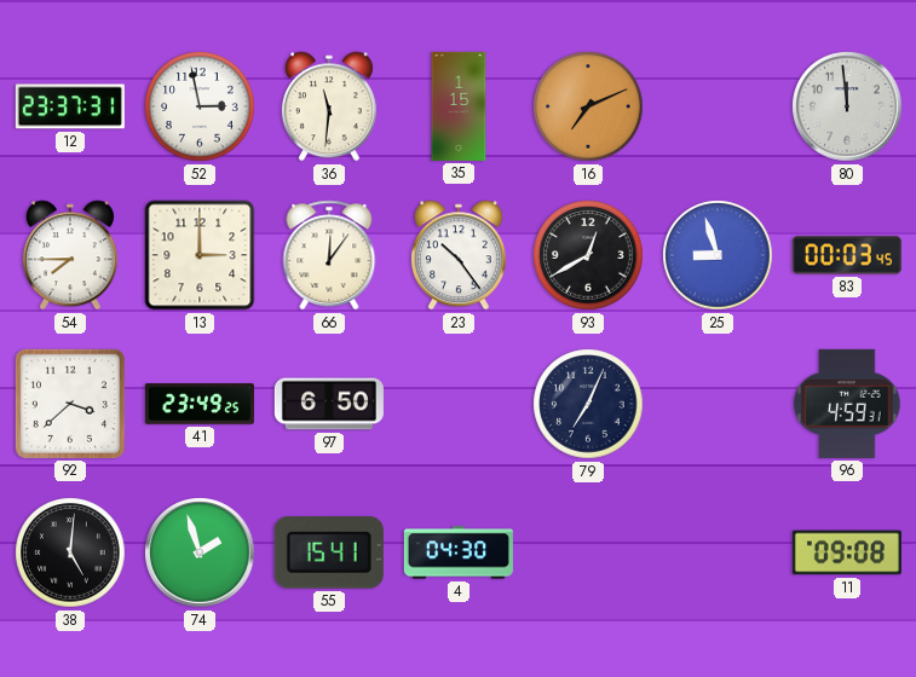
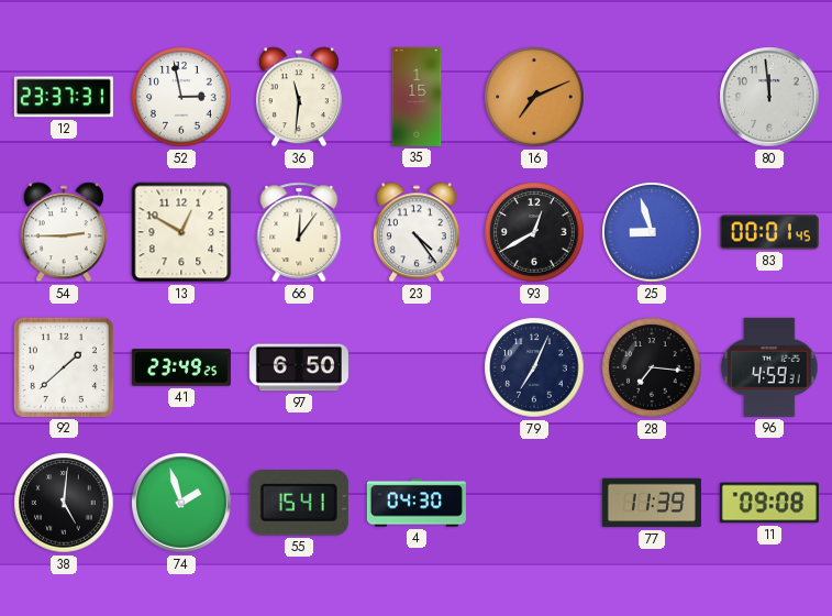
54: 7:45 -> 2:45
13: 3:00 -> 12:50
23: 10:24 -> 4:24
83: 00:03 -> 00:01
92: 3:38 -> 1:38
28: none -> 7:16
77: none -> 11:39
